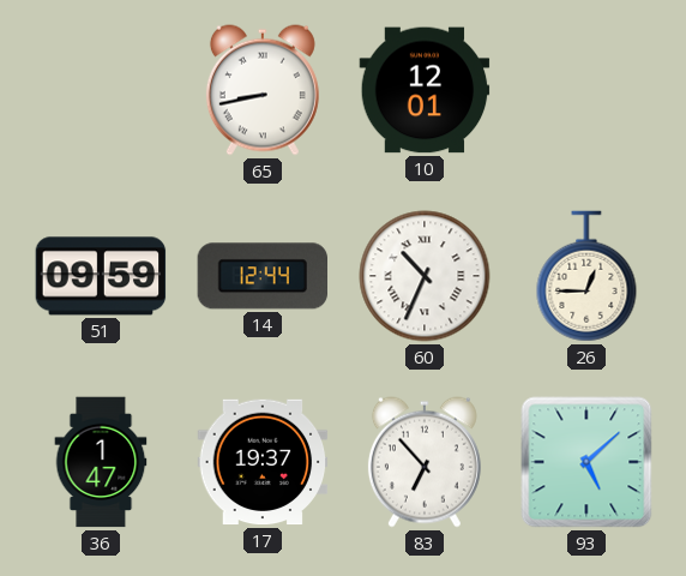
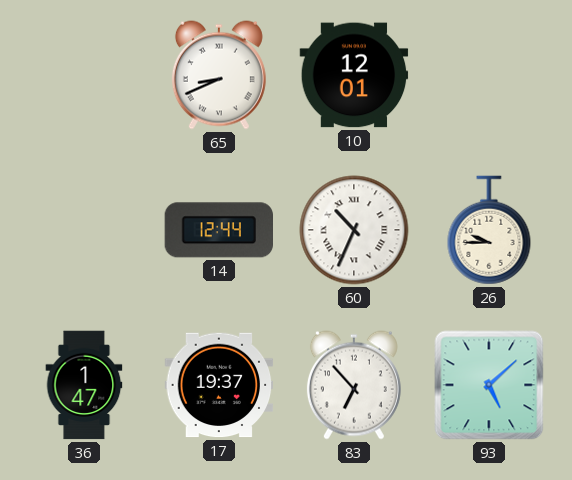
65: 8:43 -> 8:41
51: 09:59 -> none
26: 12:45 -> 9:45
